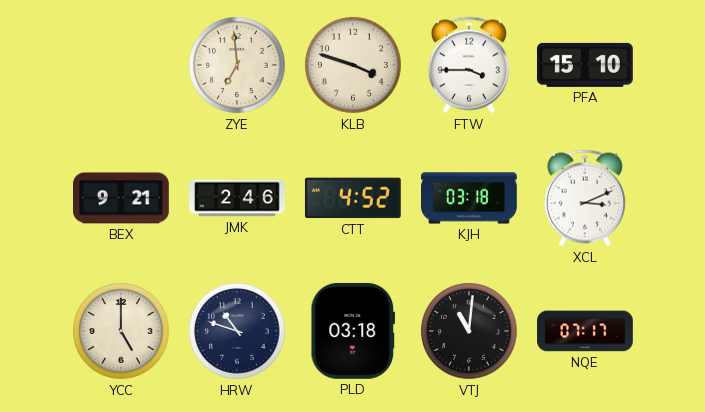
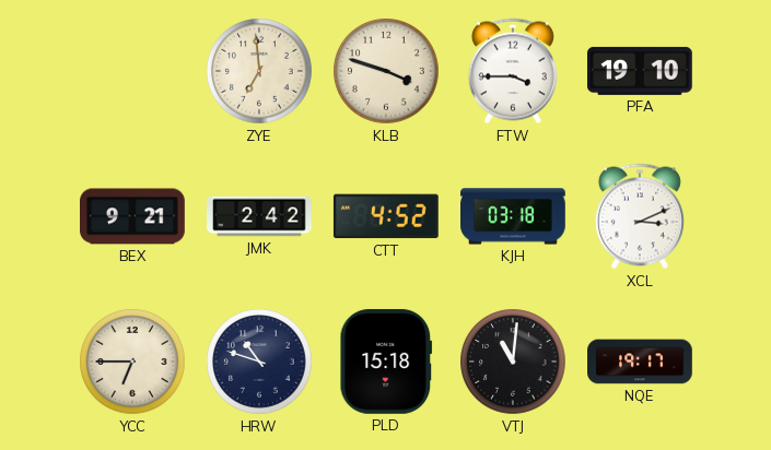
PFA: 15:10 -> 19:10
JMK: 2:46 -> 2:42
YCC: 5:00 -> 6:45
PLD: 03:18 -> 15:18
NQE: 07:17 -> 19:17
